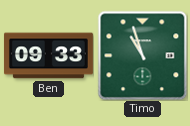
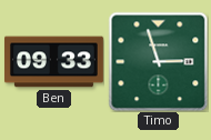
Timo: 10:57 -> 2:57
